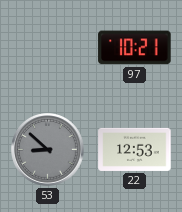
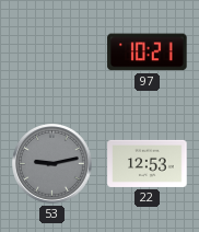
53: 8:52 -> 9:13
